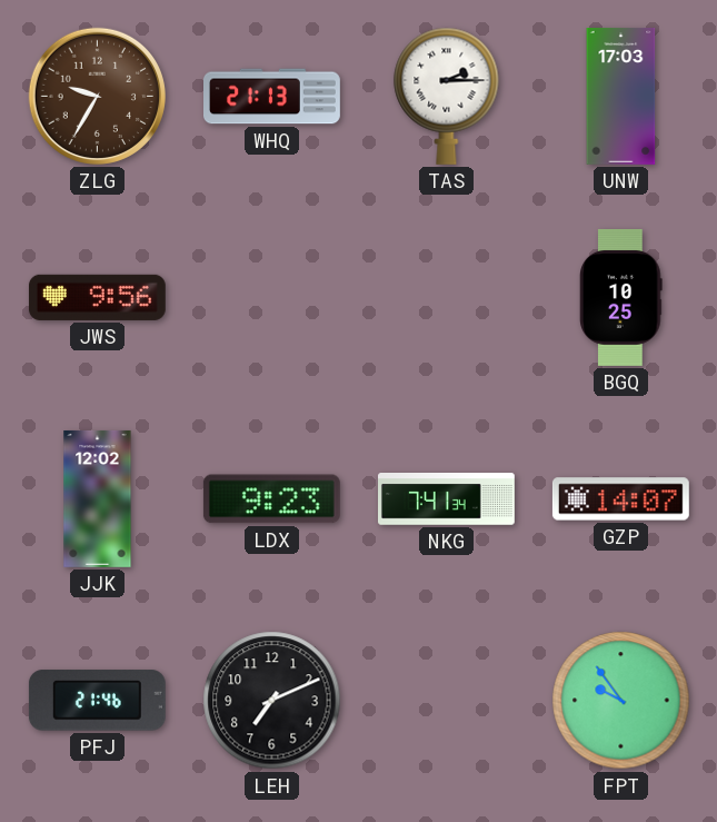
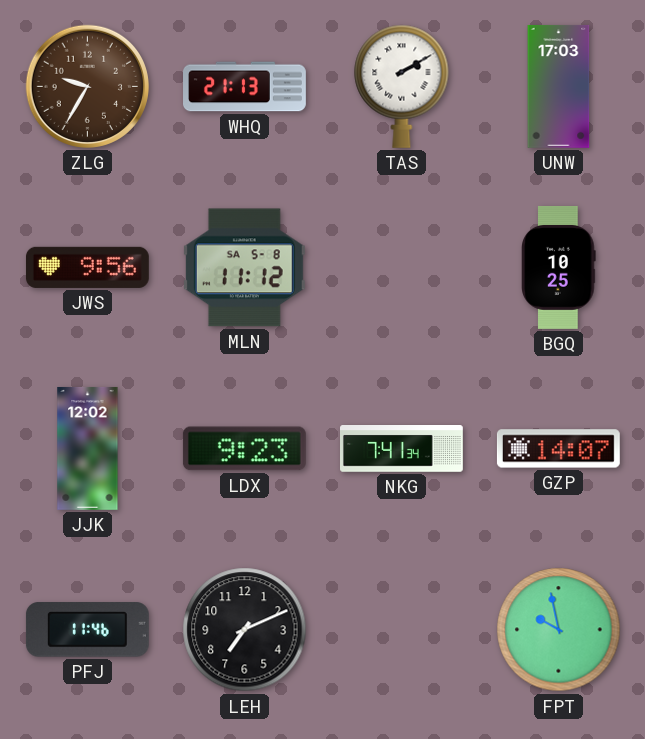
TAS: 2:15 -> 2:10
MLN: none -> 11:12
PFJ: 21:46 -> 11:46
FPT: 9:54 -> 9:58
